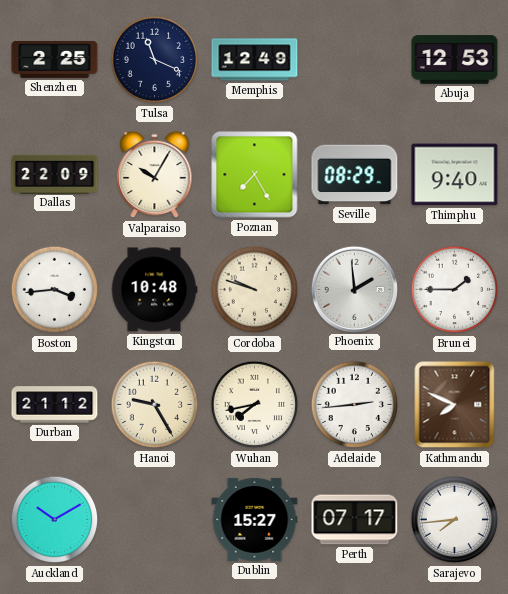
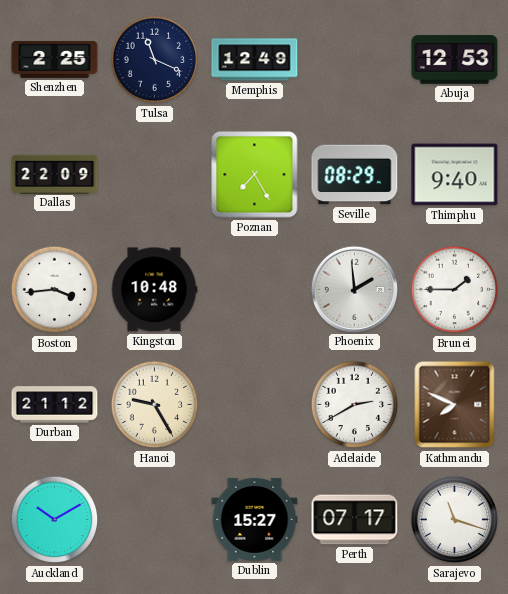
Valparaiso: 10:05 -> none
Cordoba: 9:48 -> none
Wuhan: 7:43 -> none
Adelaide: 2:44 -> 2:40
Sarajevo: 7:44 -> 11:18
